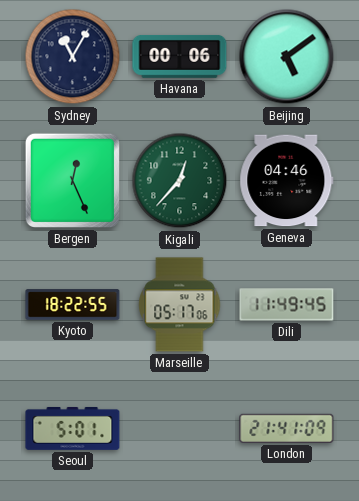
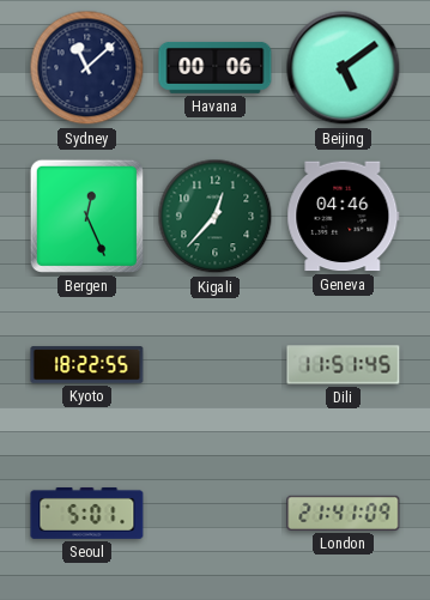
Sydney: 11:05 -> 11:08
Marseille: 05:17 -> none
Dili: 11:49 -> 11:51
